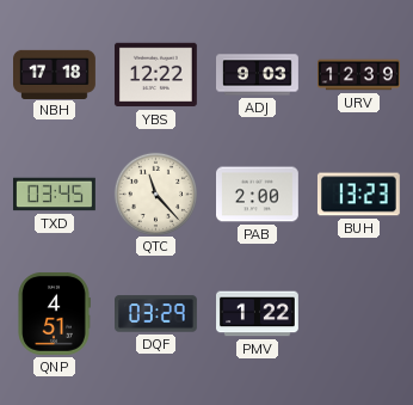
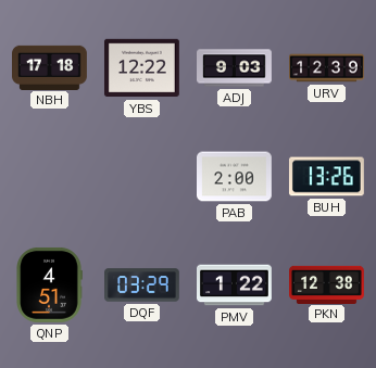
TXD: 03:45 -> none
QTC: 11:23 -> none
BUH: 13:23 -> 13:26
PKN: none -> 12:38
